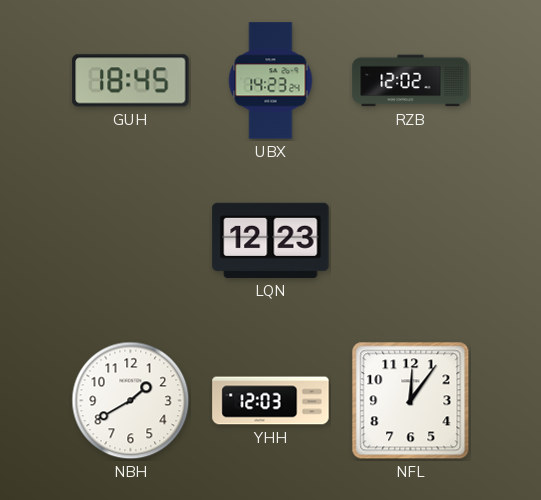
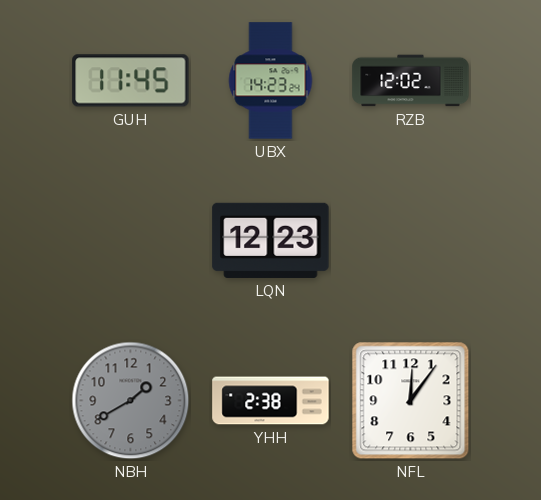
GUH: 18:45 -> 11:45
NBH dial: white -> grey
YHH: 12:03 -> 2:38
